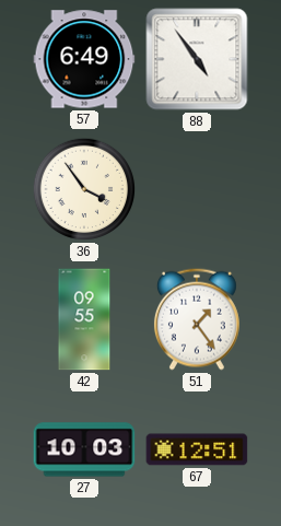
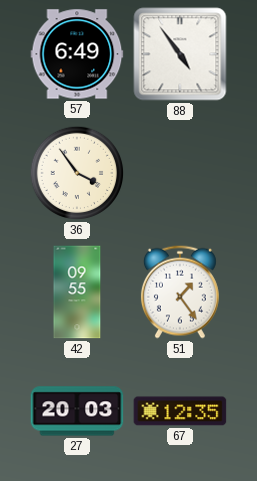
27: 10:03 -> 20:03
67: 12:51 -> 12:35
